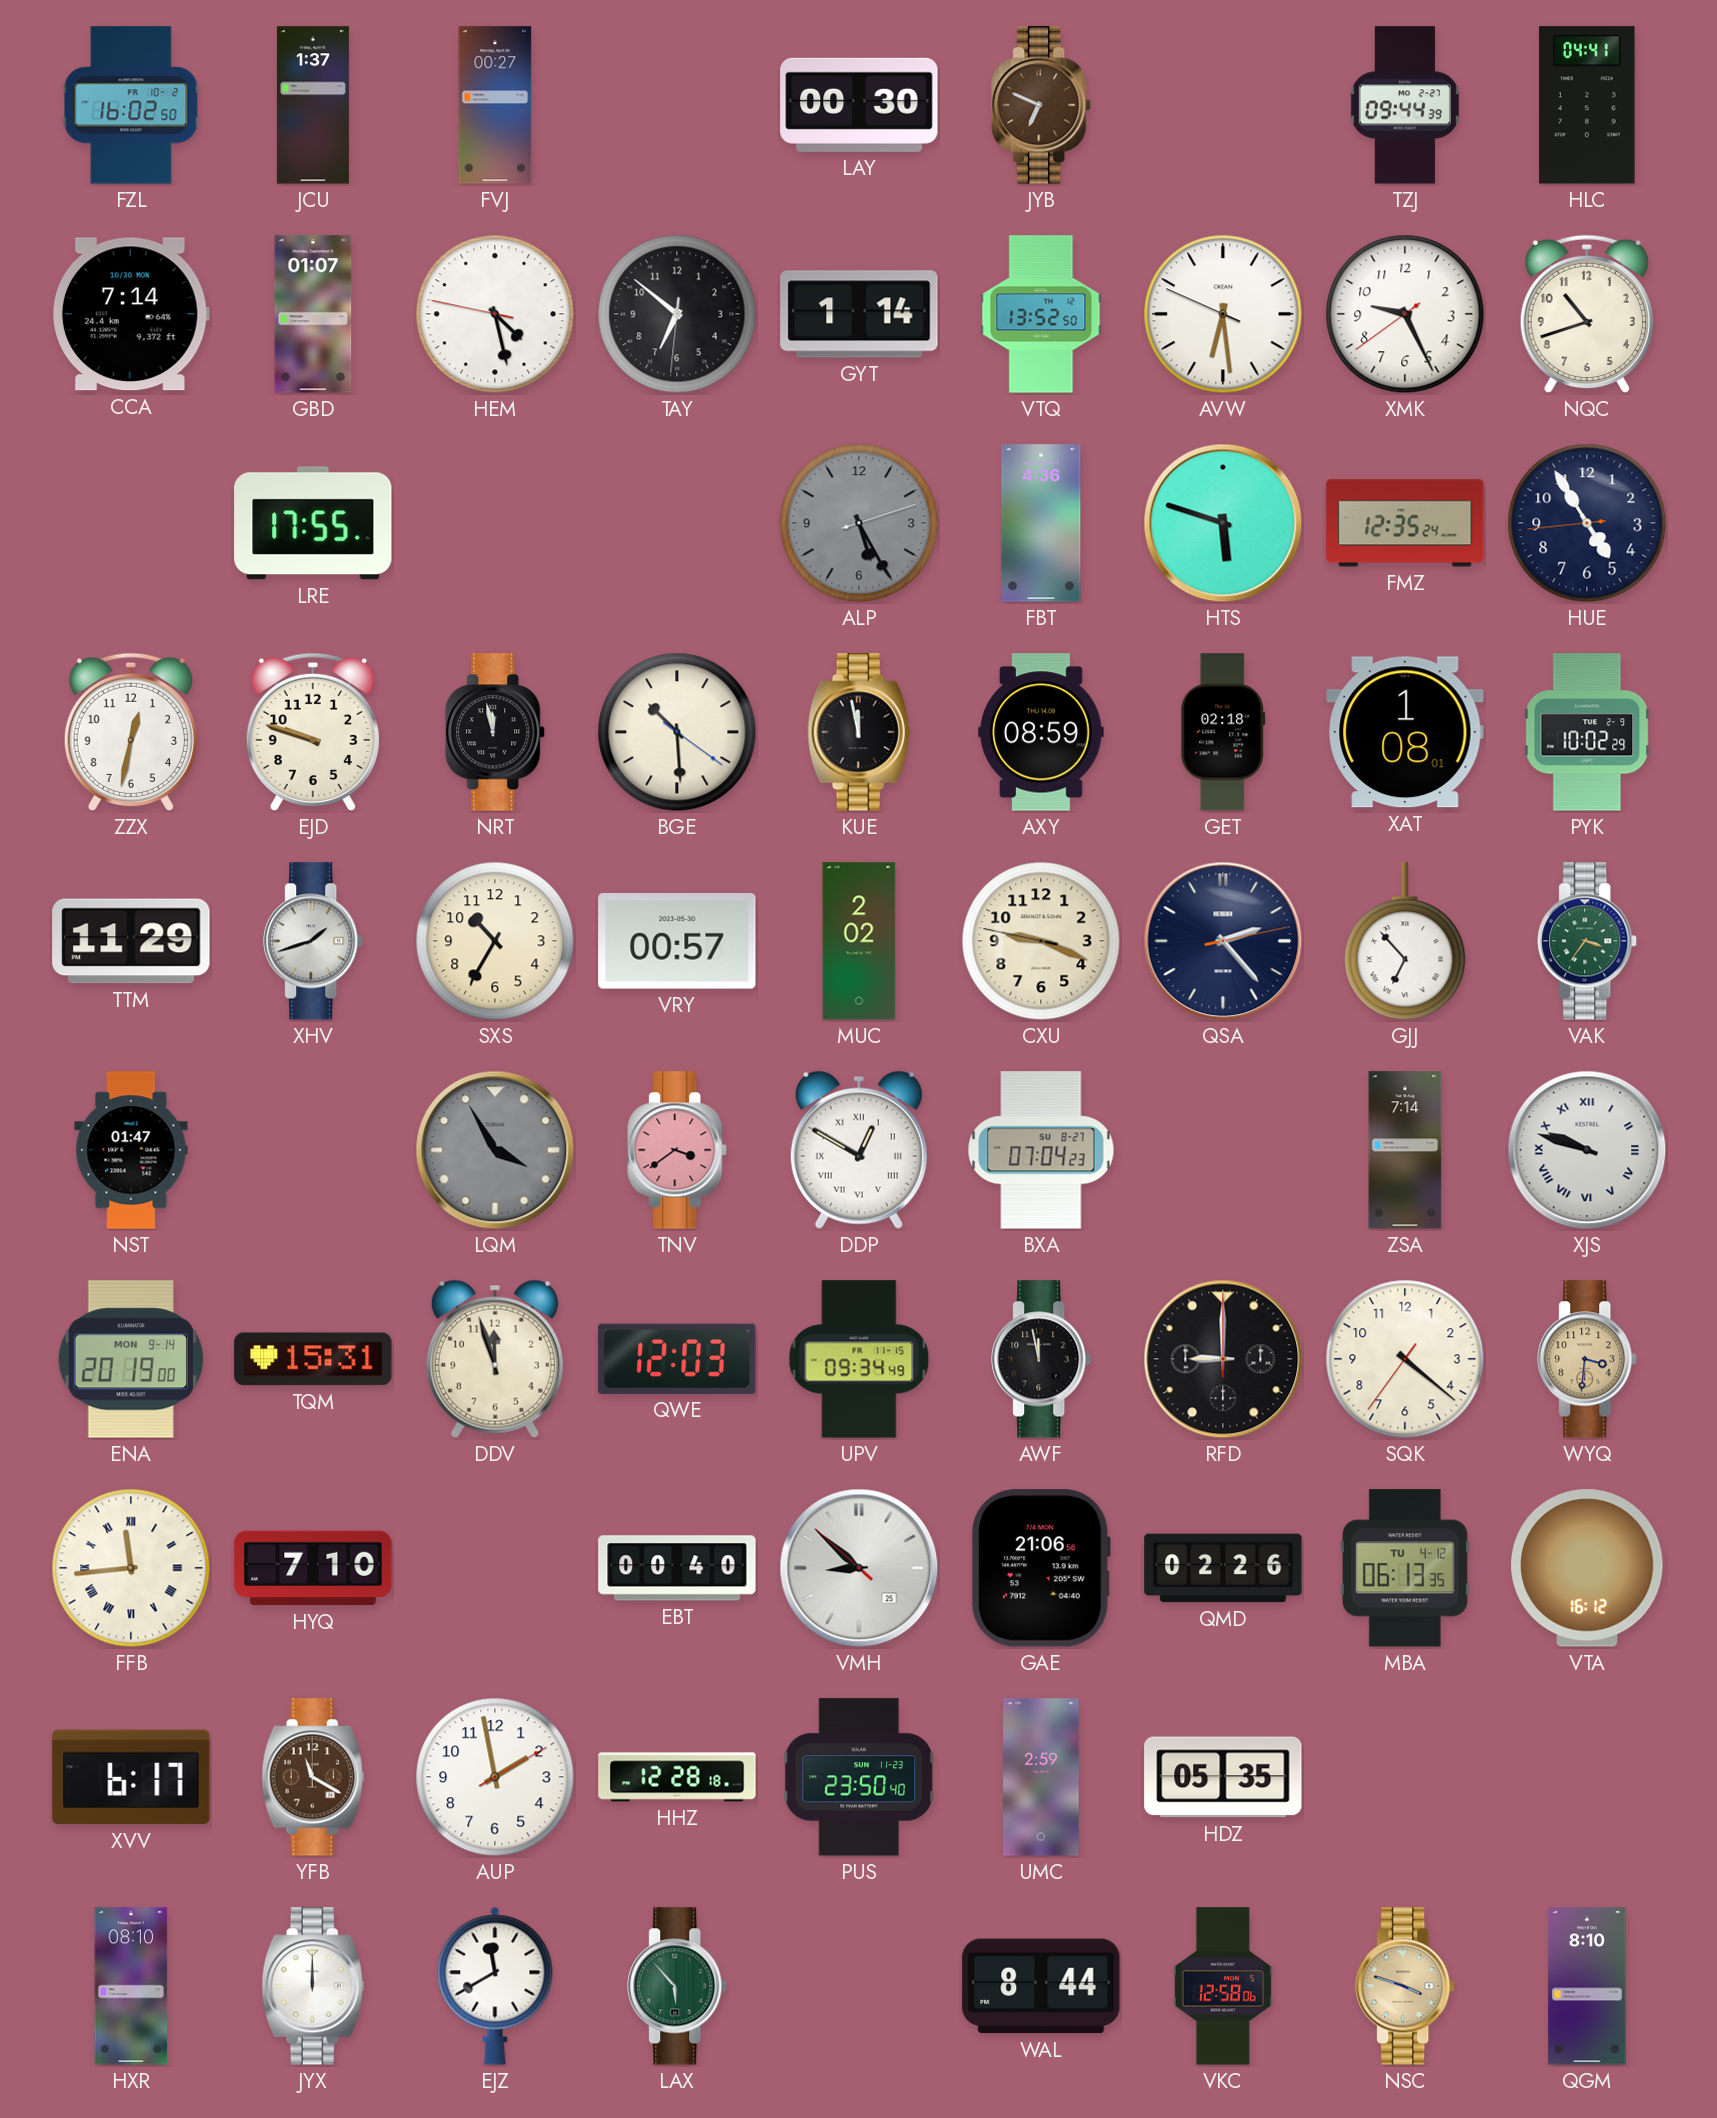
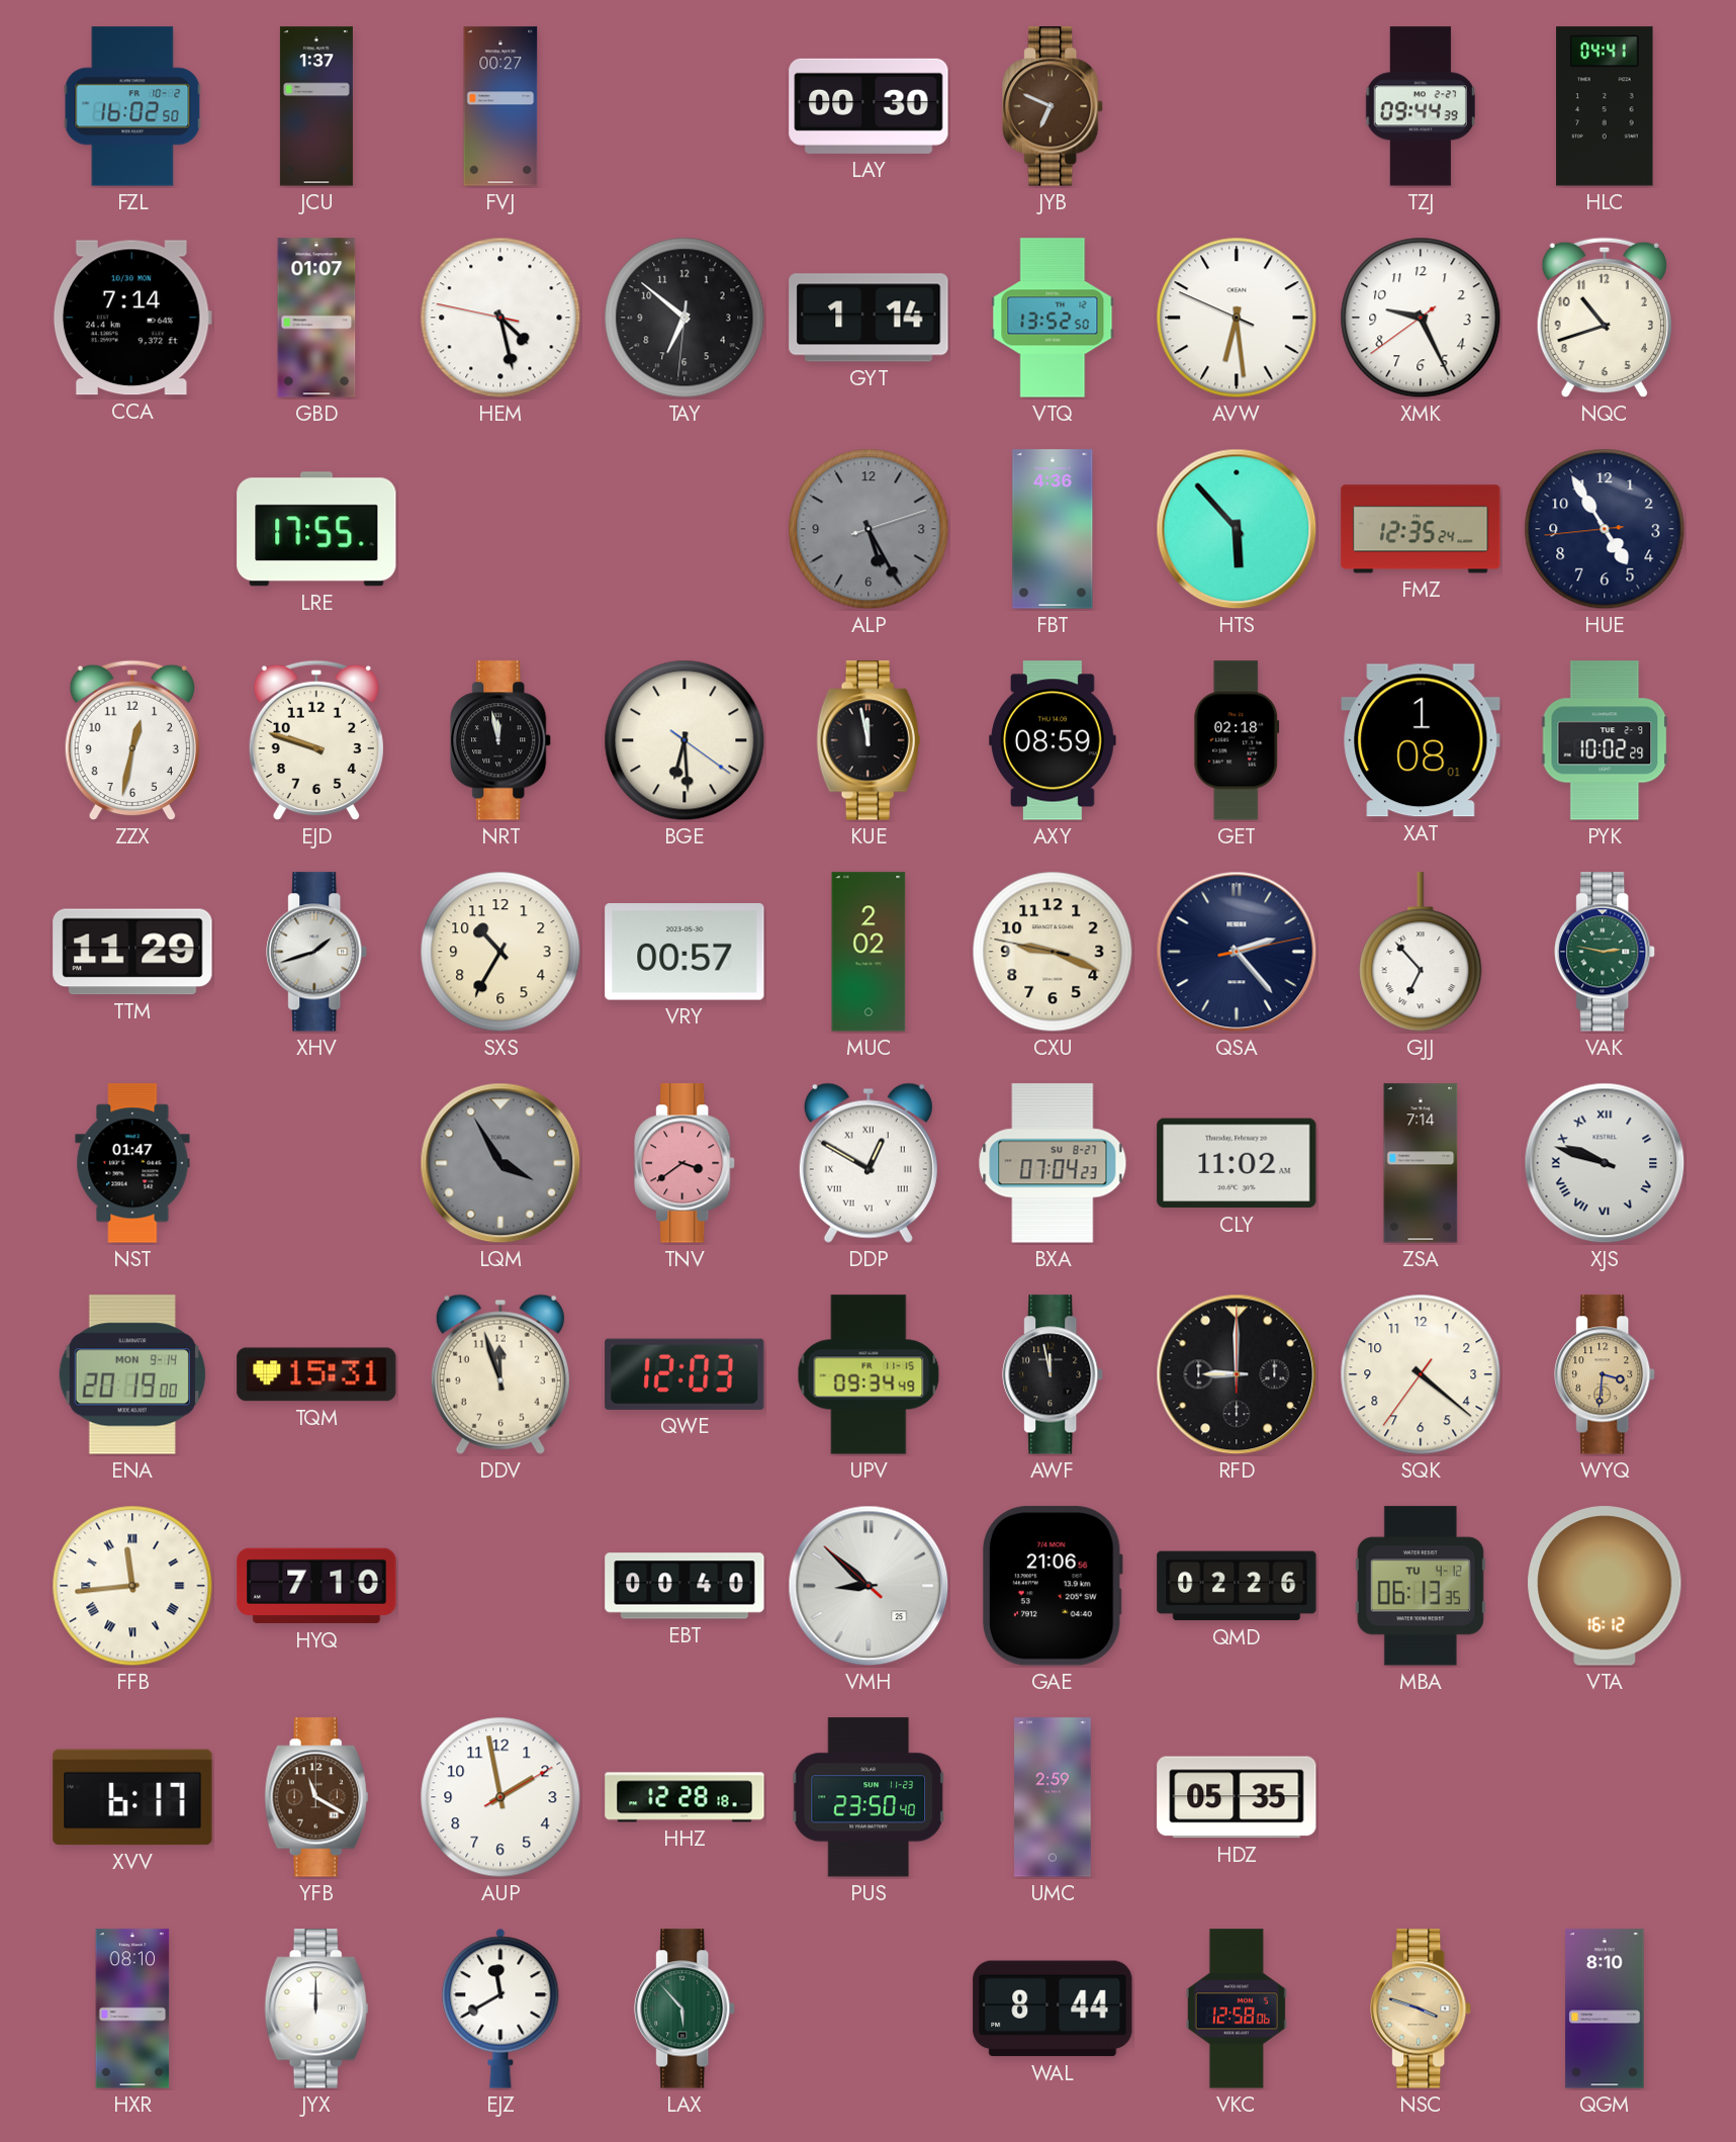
HTS: 5:48 -> 5:53
BGE: 10:29 -> 6:29
VAK: 3:36 -> 2:47
CLY: none -> 11:02
